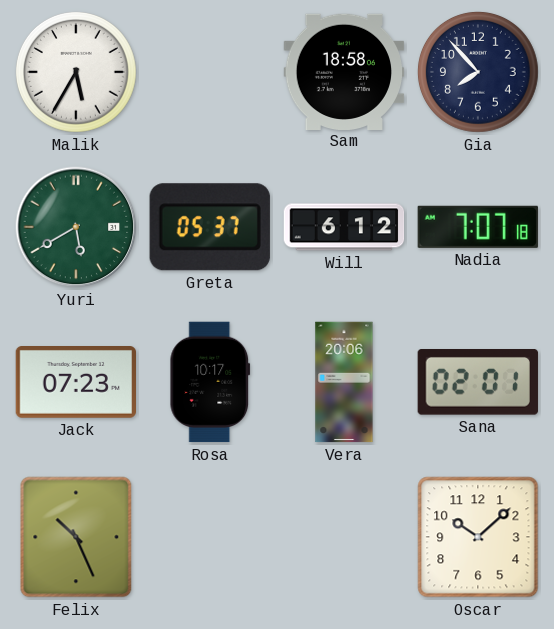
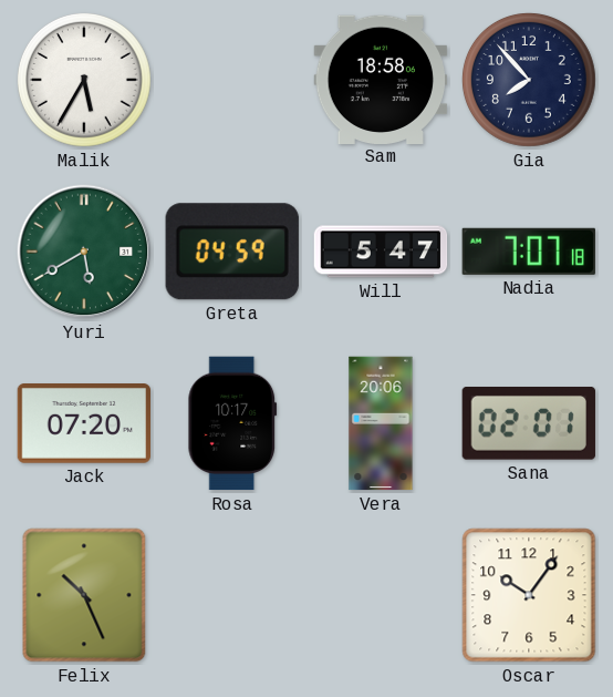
Greta: 05:37 -> 04:59
Will: 6:12 -> 5:47
Jack: 07:23 -> 07:20
Oscar: 10:08 -> 10:06
